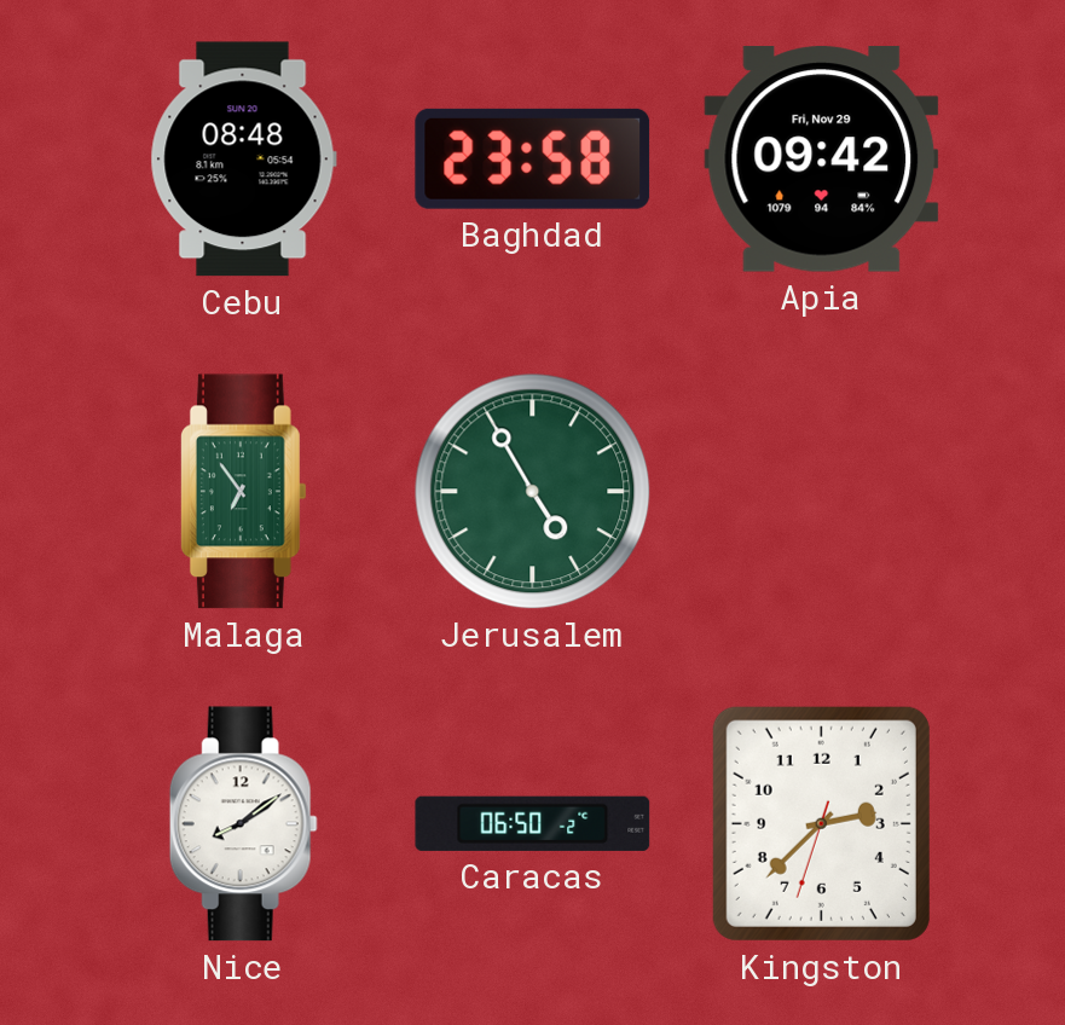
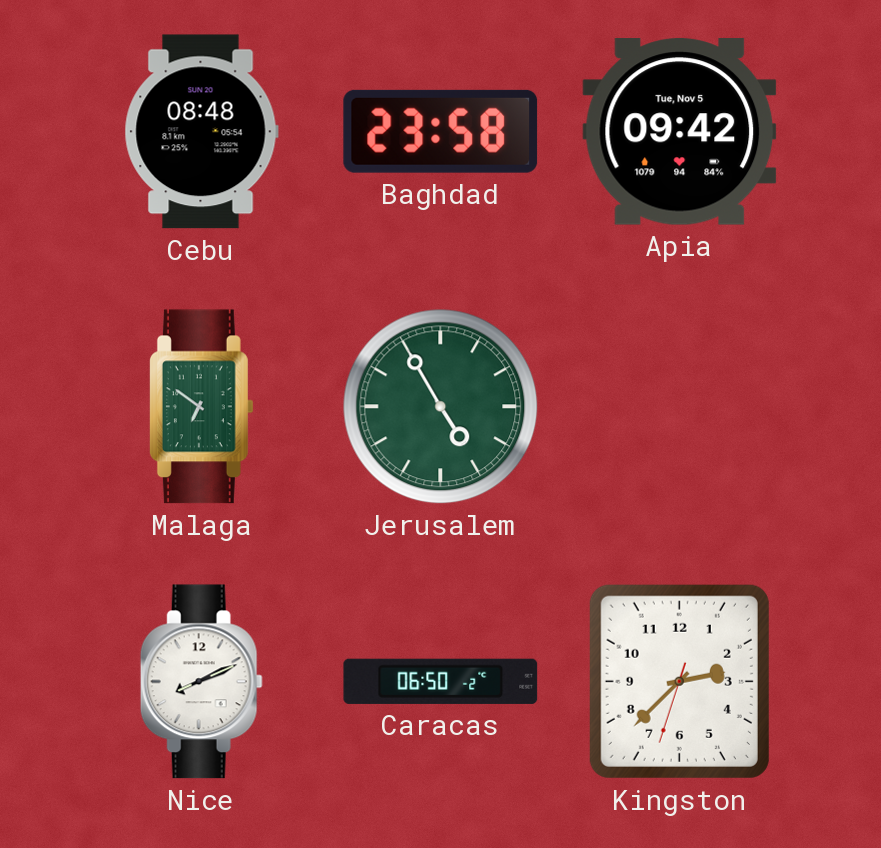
Apia date: Fri, Nov 29 -> Tue, Nov 5
Malaga: 6:54 -> 6:51
Nice: 8:09 -> 8:11
